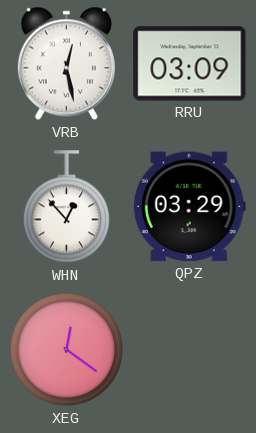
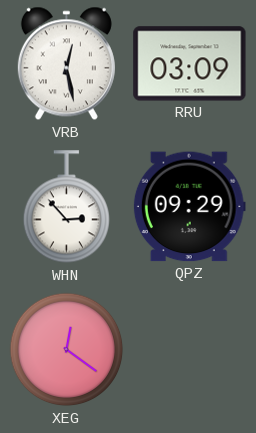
WHN: 12:53 -> 2:53
QPZ: 03:29 -> 09:29
